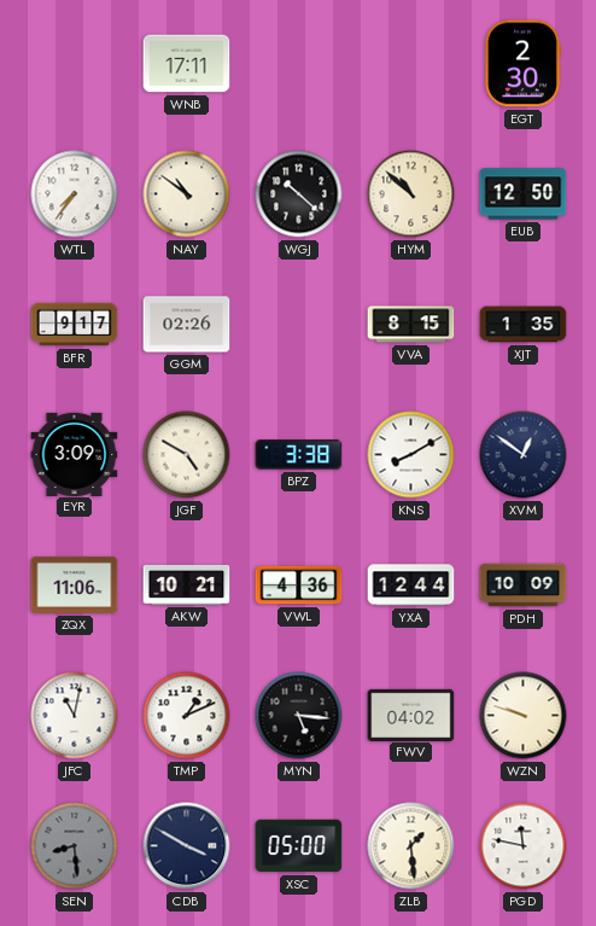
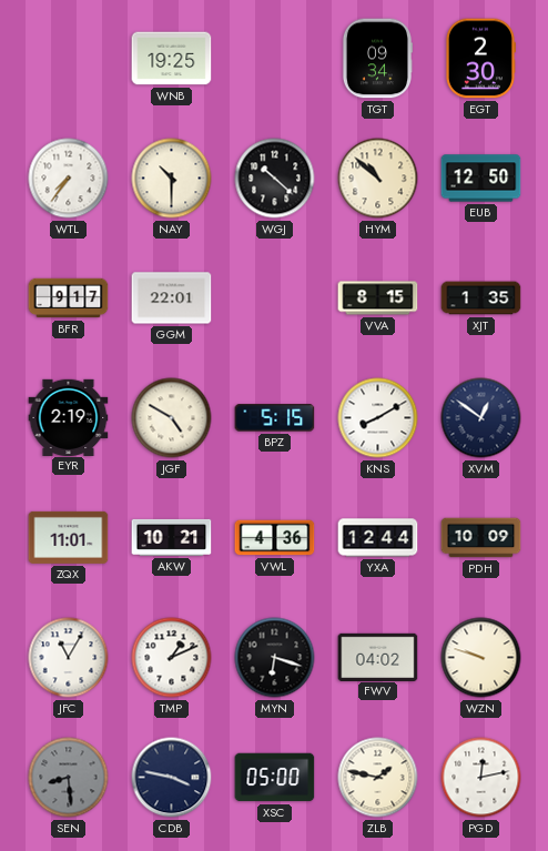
WNB: 17:11 -> 19:25
TGT: none -> 09:34
NAY: 10:51 -> 10:30
GGM: 02:26 -> 22:01
EYR: 3:09 -> 2:19
BPZ: 3:38 -> 5:15
ZQX: 11:06 -> 11:01
JFC: 11:02 -> 11:05
MYN: 5:16 -> 6:18
CDB: 3:50 -> 3:47
ZLB: 1:29 -> 1:47
PGD: 11:47 -> 12:13
